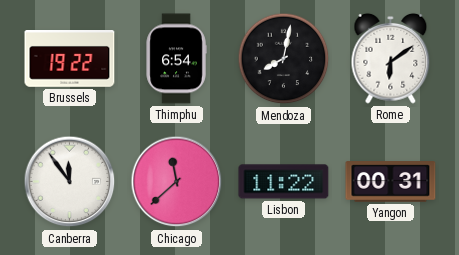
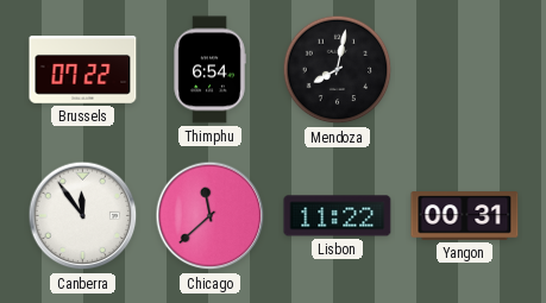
Brussels: 19:22 -> 07:22
Rome: 6:09 -> none
